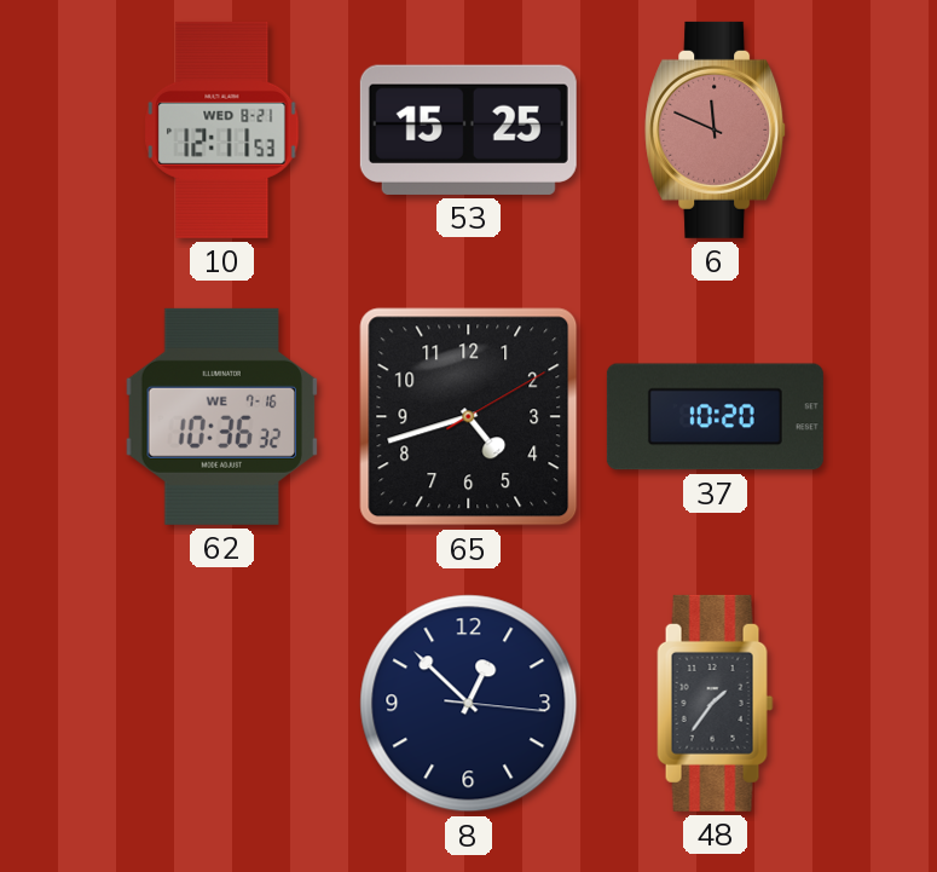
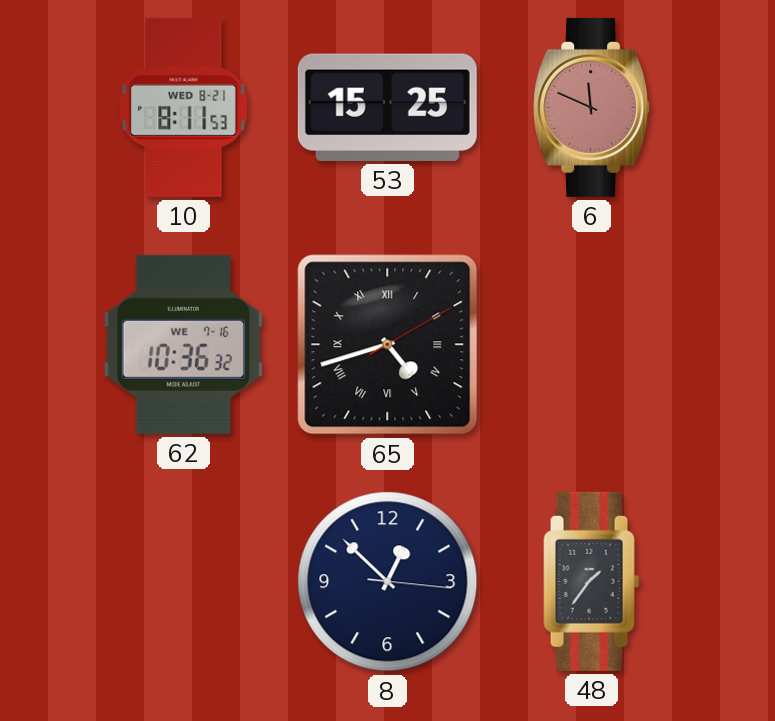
10: 12:11 -> 8:11
65 numerals: Arabic -> Roman
37: 10:20 -> none
